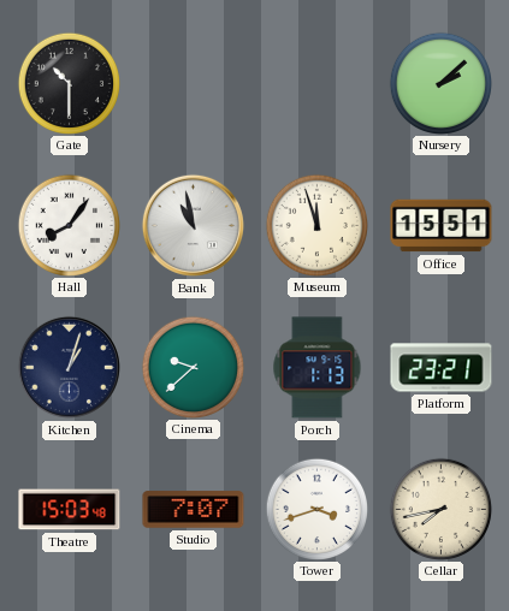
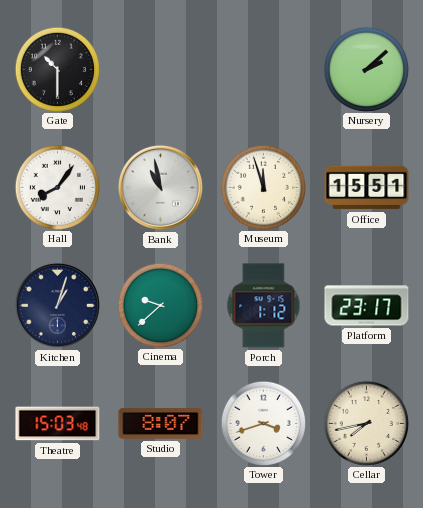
Porch: 1:13 -> 1:12
Platform: 23:21 -> 23:17
Studio: 7:07 -> 8:07
